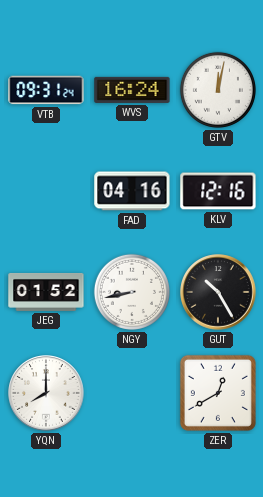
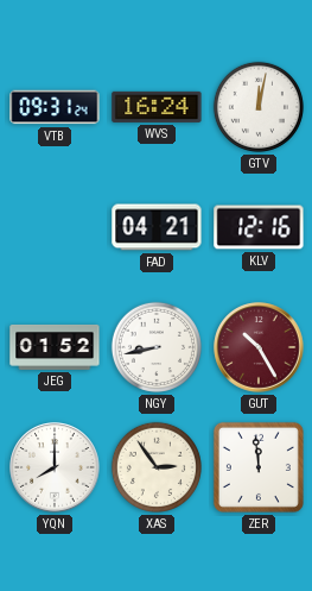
FAD: 04:16 -> 04:21
GUT dial: black -> burgundy
XAS: none -> 2:54
ZER: 12:40 -> 11:59
